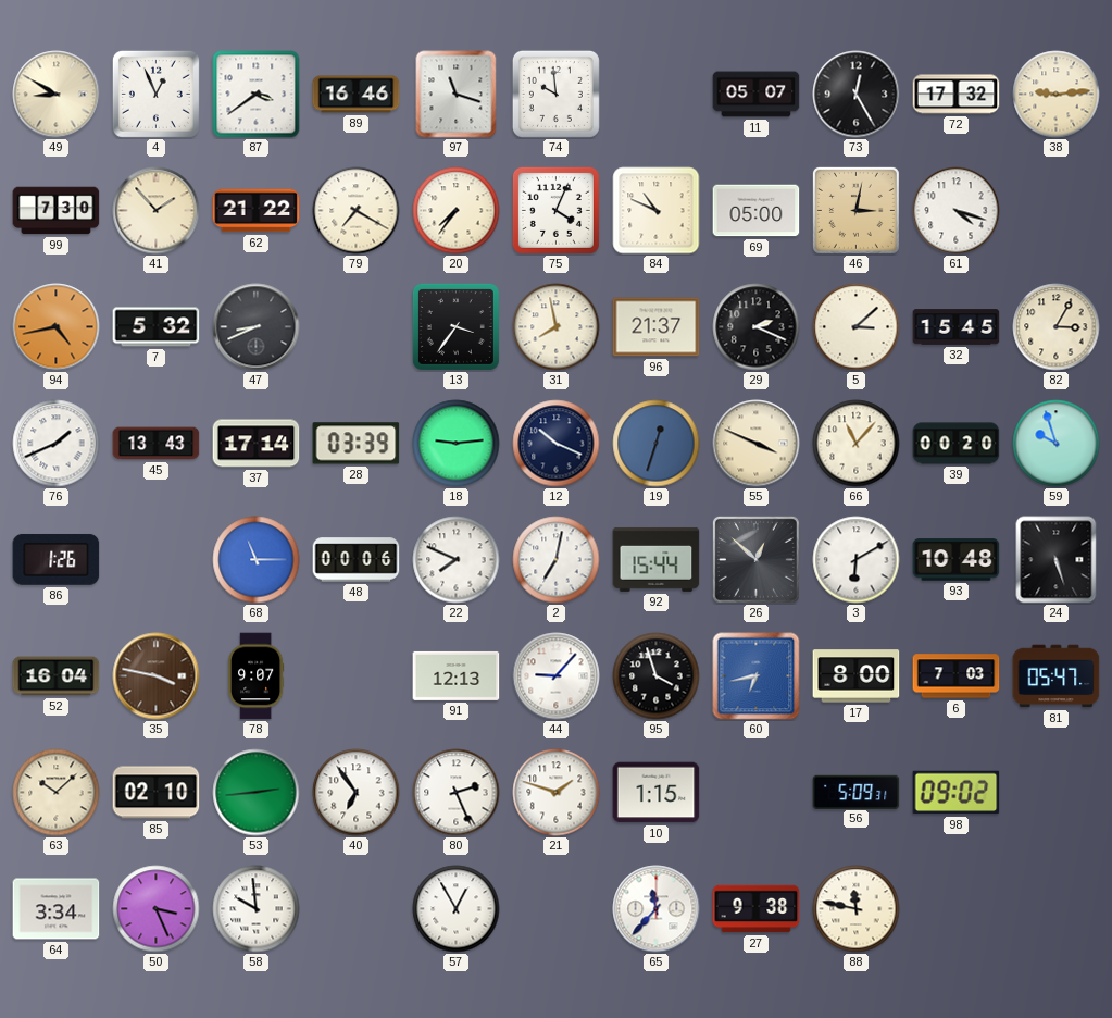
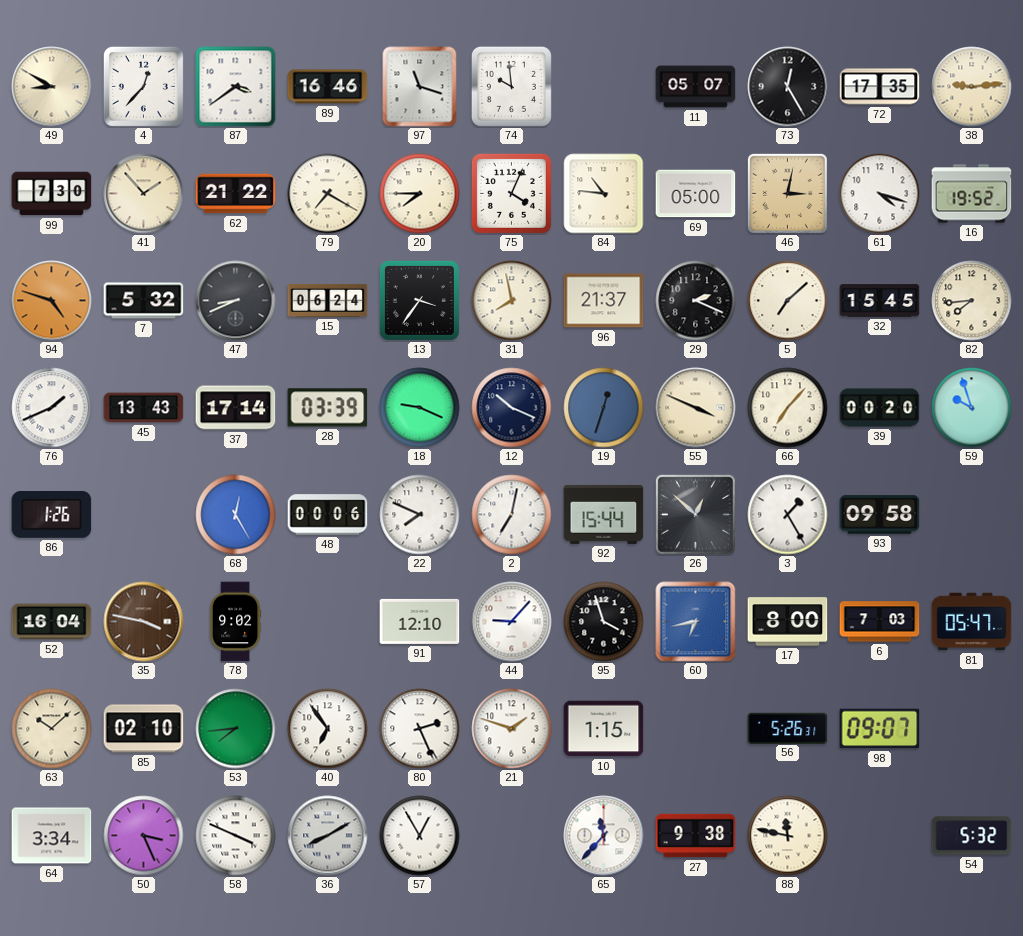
4: 12:56 -> 12:37
72: 17:32 -> 17:35
20: 7:36 -> 7:45
84: 10:49 -> 10:46
16: none -> 19:52
94: 4:43 -> 4:48
15: none -> 06:24
5: 3:08 -> 7:08
82: 3:05 -> 7:44
18: 9:14 -> 9:19
66: 11:07 -> 7:07
68: 11:15 -> 12:25
3: 6:10 -> 1:25
93: 10:48 -> 09:58
24: 5:27 -> none
78: 9:07 -> 9:02
91: 12:13 -> 12:10
53: 2:44 -> 7:44
56: 5:09 -> 5:26
98: 09:02 -> 09:07
58: 9:59 -> 3:49
36: none -> 8:10
54: none -> 5:32
